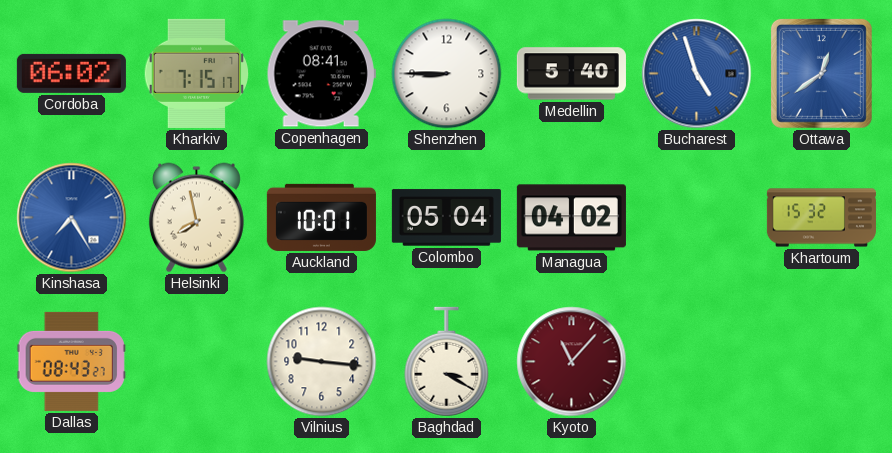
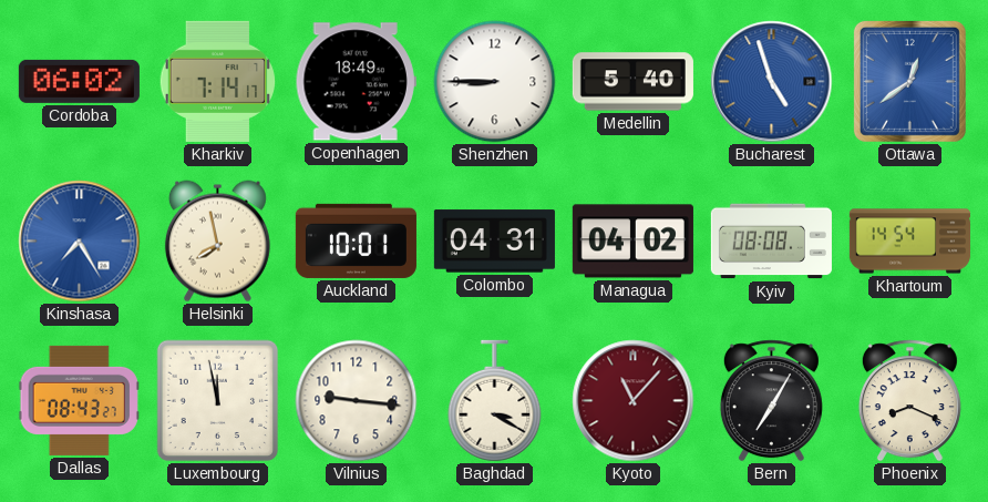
Kharkiv: 7:15 -> 7:14
Copenhagen: 08:41 -> 18:49
Colombo: 05:04 -> 04:31
Kyiv: none -> 08:08
Khartoum: 15:32 -> 14:54
Luxembourg: none -> 11:58
Bern: none -> 7:05
Phoenix: none -> 8:19
